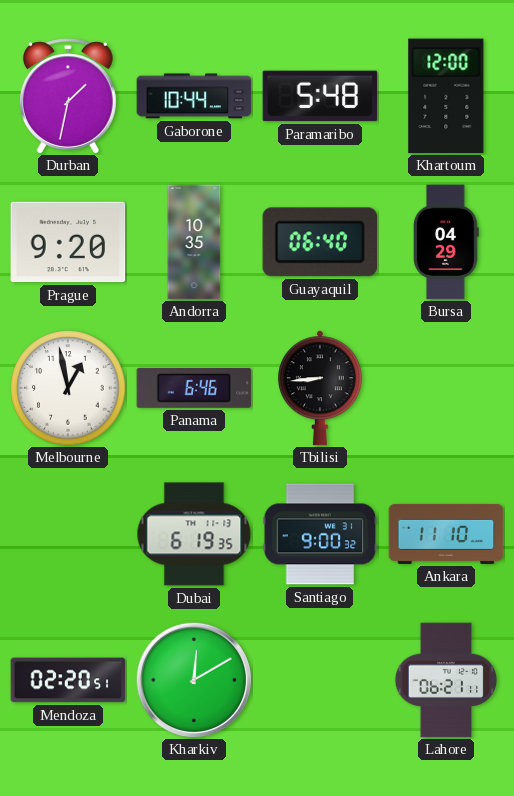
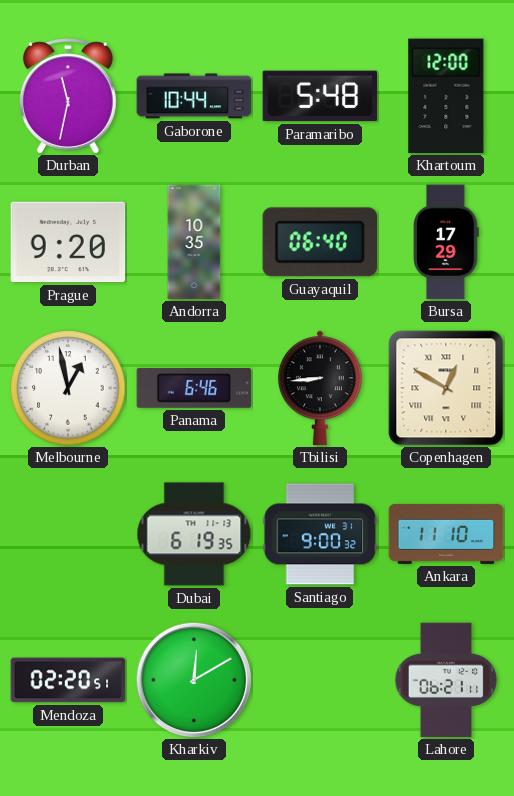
Durban: 1:32 -> 11:32
Bursa: 04:29 -> 17:29
Copenhagen: none -> 12:50
